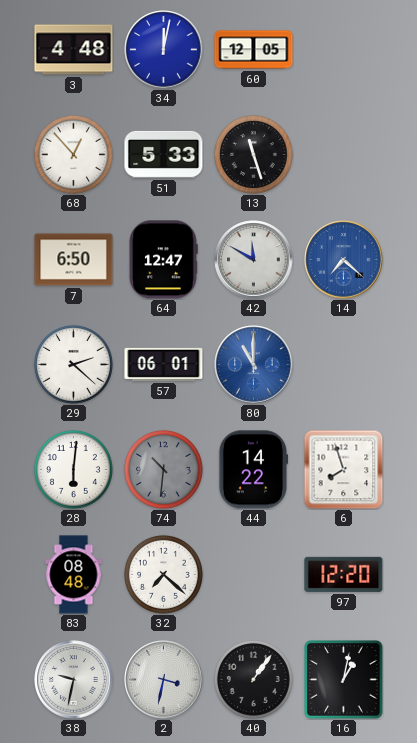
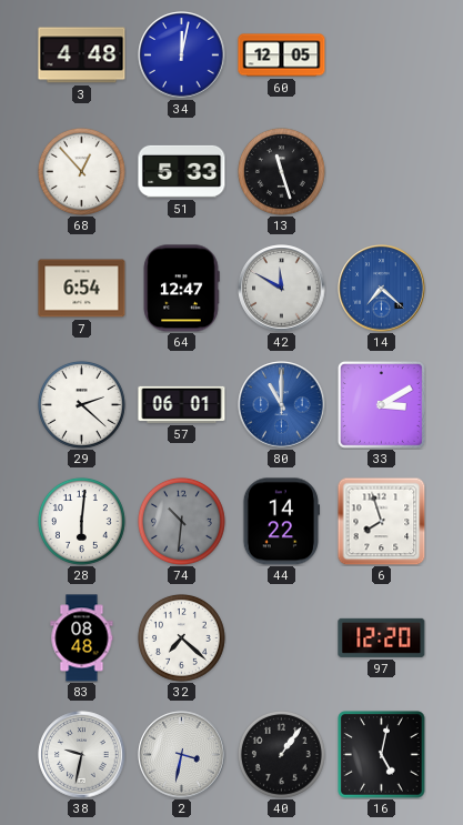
7: 6:50 -> 6:54
33: none -> 3:10
16: 1:02 -> 5:02
